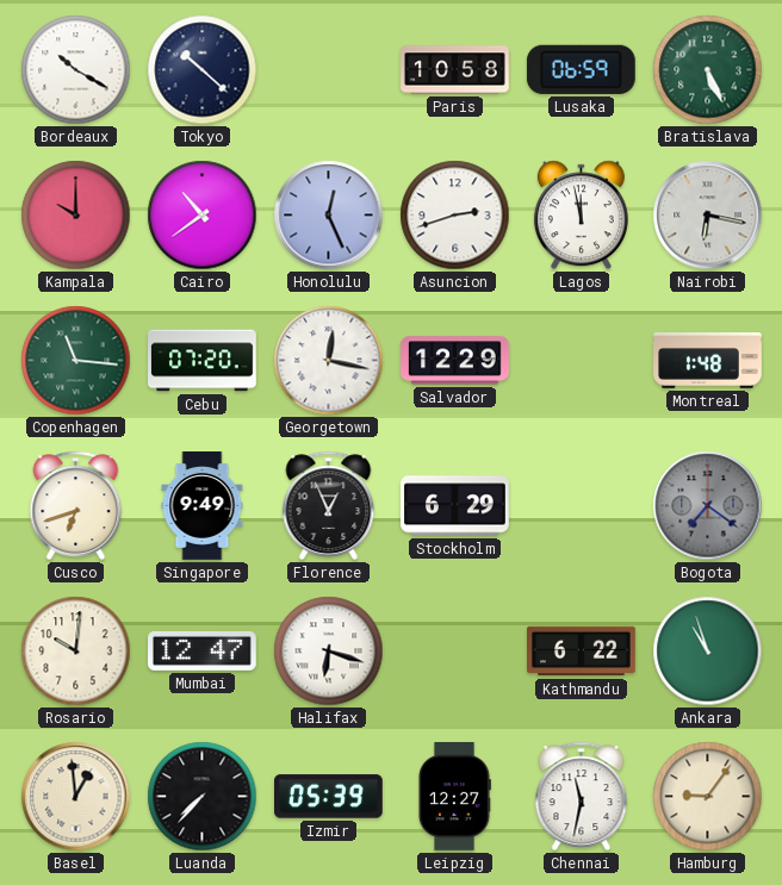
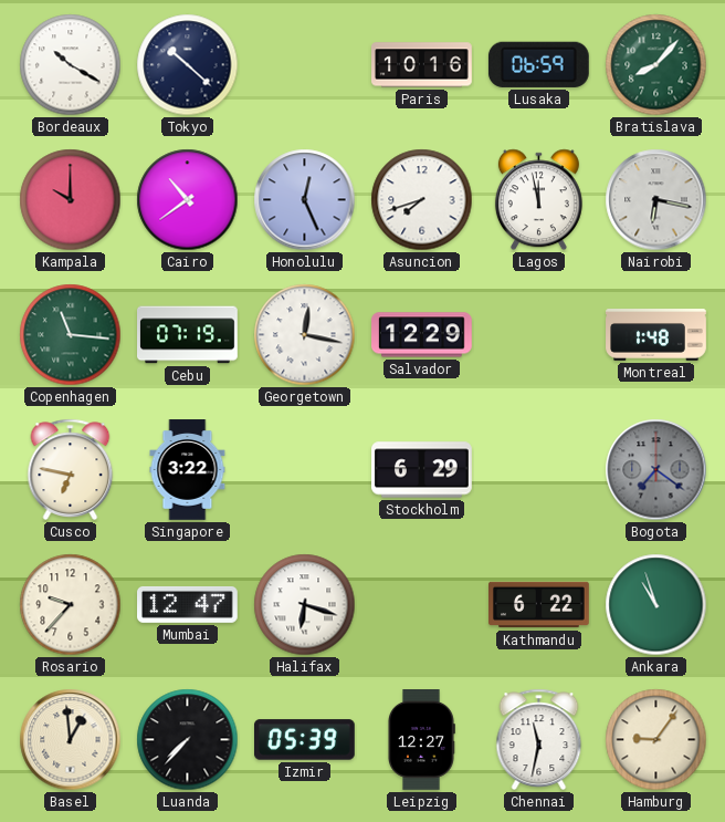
Paris: 10:58 -> 10:16
Bratislava: 5:26 -> 8:07
Asuncion: 2:42 -> 7:42
Cebu: 07:20 -> 07:19
Cusco: 6:42 -> 6:47
Singapore: 9:49 -> 3:22
Florence: 12:56 -> none
Rosario: 10:01 -> 9:37
